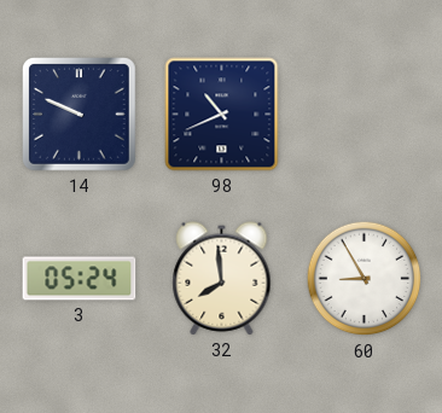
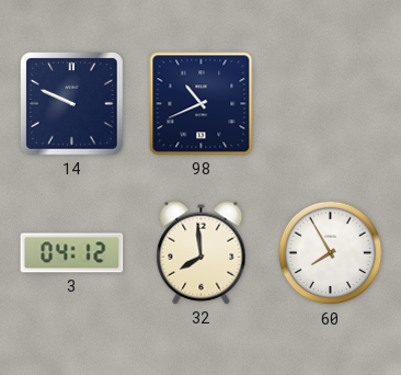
3: 05:24 -> 04:12
60: 8:55 -> 7:55
